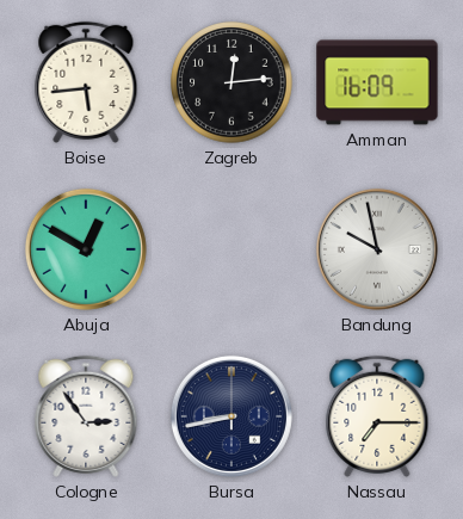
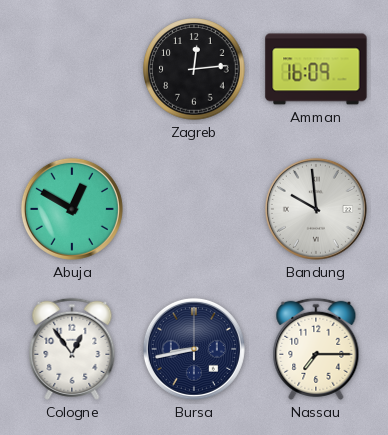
Boise: 5:44 -> none
Bandung: 9:58 -> 9:59
Cologne: 2:54 -> 12:54
